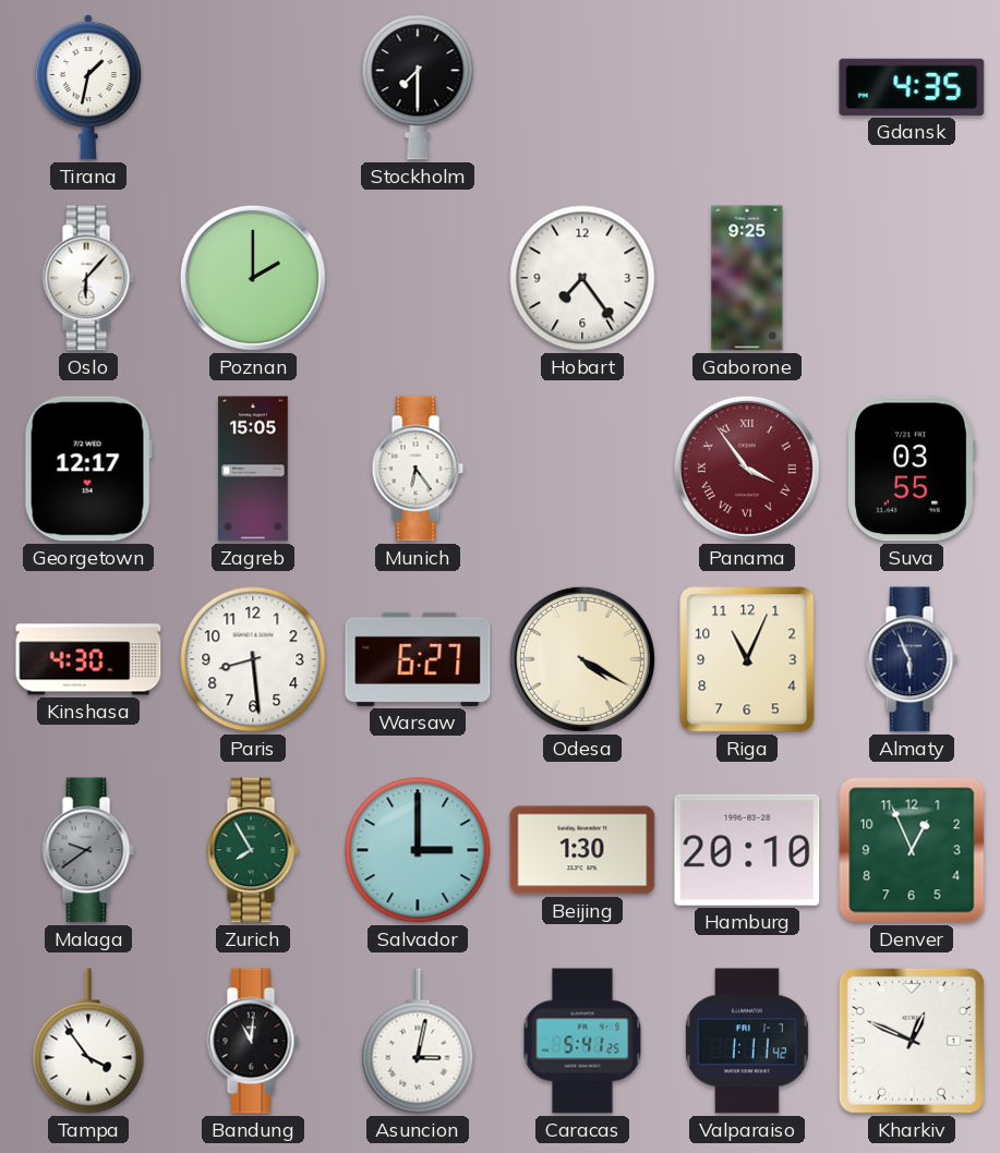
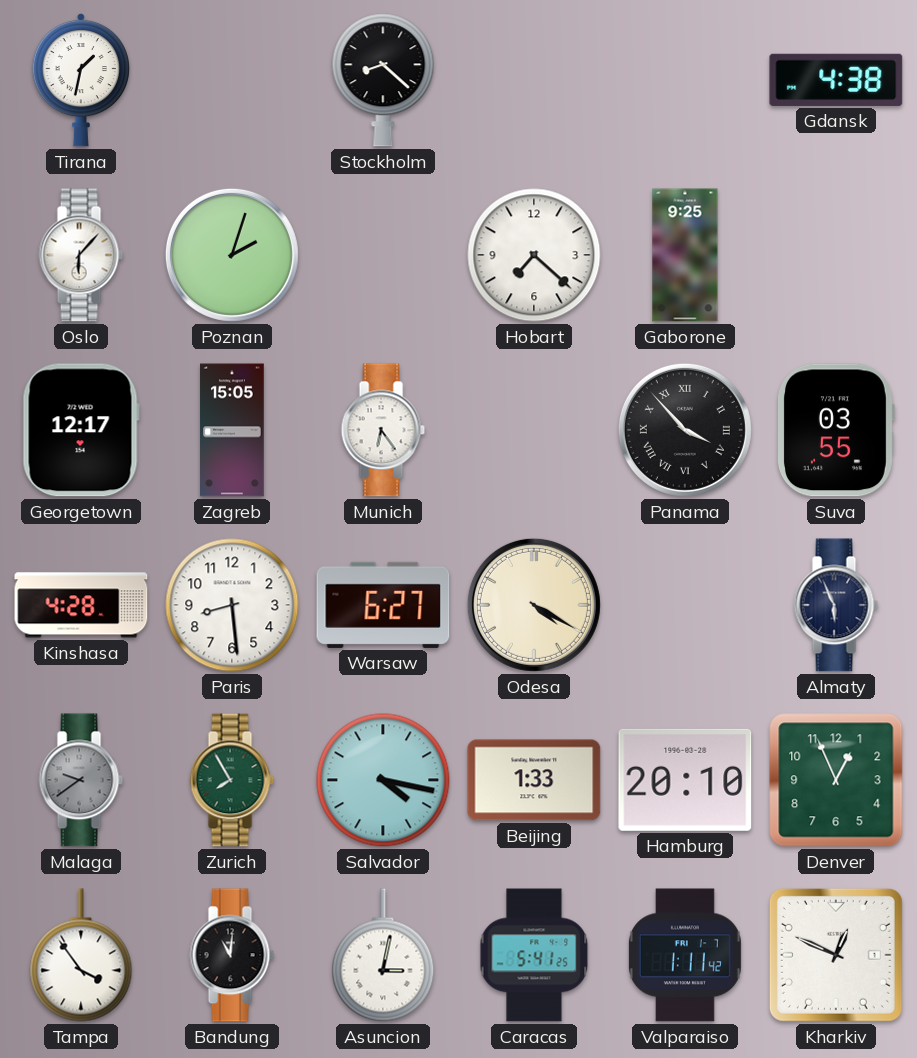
Stockholm: 7:30 -> 8:22
Gdansk: 4:35 -> 4:38
Poznan: 2:00 -> 2:03
Hobart: 7:24 -> 7:22
Panama: 3:54 -> 3:53
Panama dial: burgundy -> black
Kinshasa: 4:30 -> 4:28
Riga: 11:04 -> none
Salvador: 3:00 -> 4:17
Beijing: 1:30 -> 1:33
